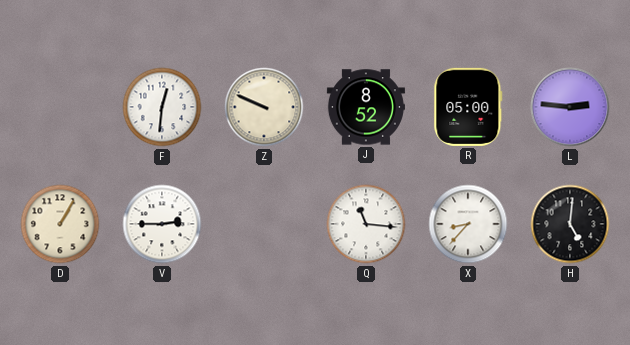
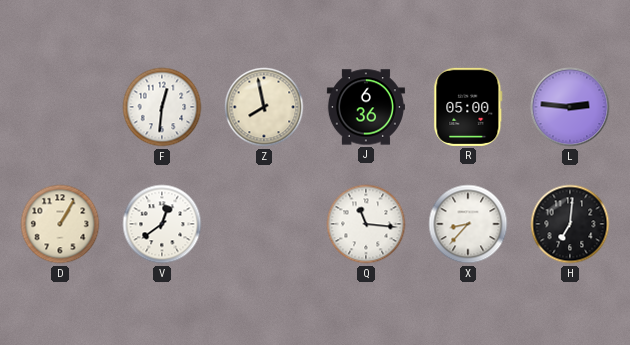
Z: 9:49 -> 7:58
J: 8:52 -> 6:36
V: 2:45 -> 12:39
H: 5:01 -> 7:01
